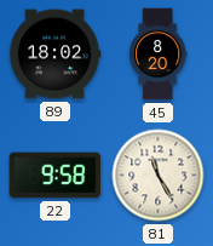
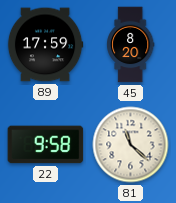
89: 18:02 -> 17:59
81: 11:25 -> 11:22
